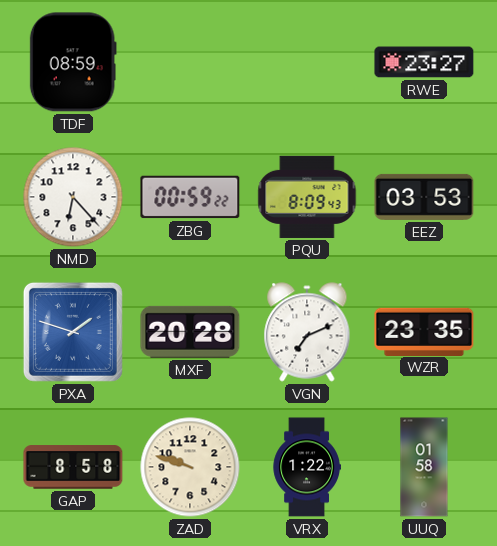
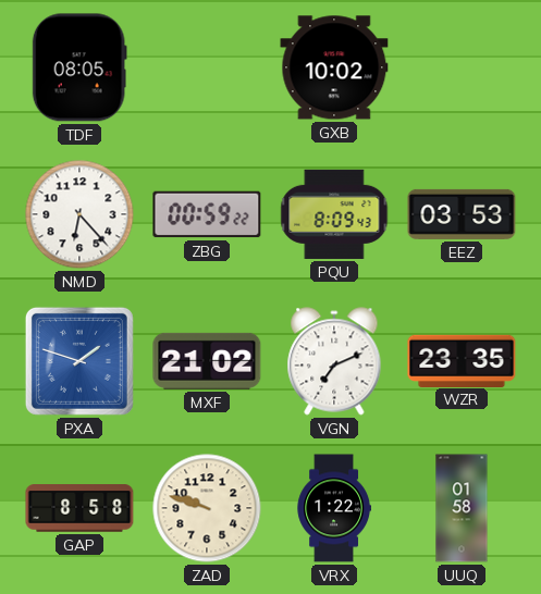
TDF: 08:59 -> 08:05
GXB: none -> 10:02
RWE: 23:27 -> none
MXF: 20:28 -> 21:02
